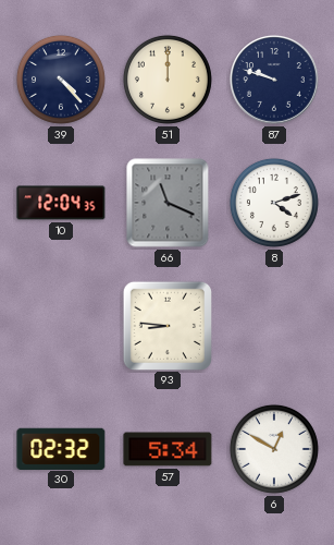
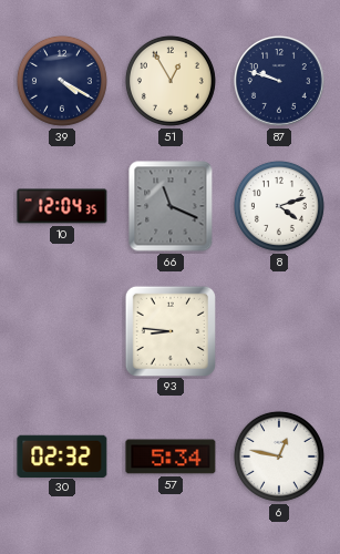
39: 4:23 -> 4:20
51: 12:00 -> 12:55
6: 12:50 -> 12:47
